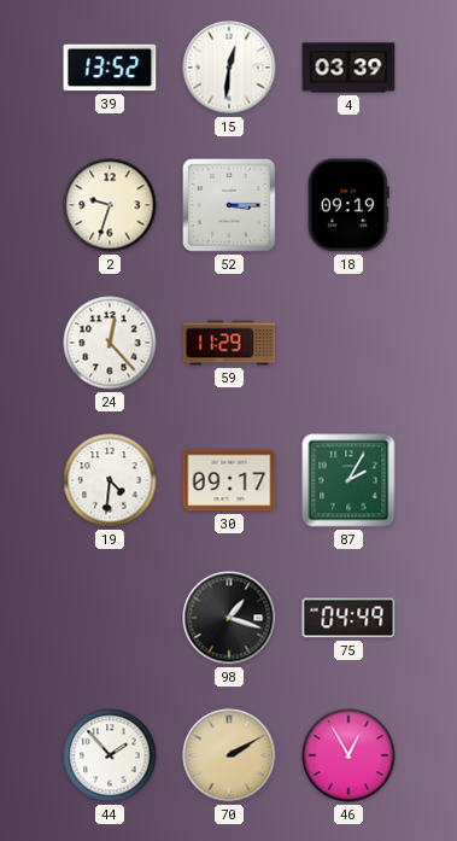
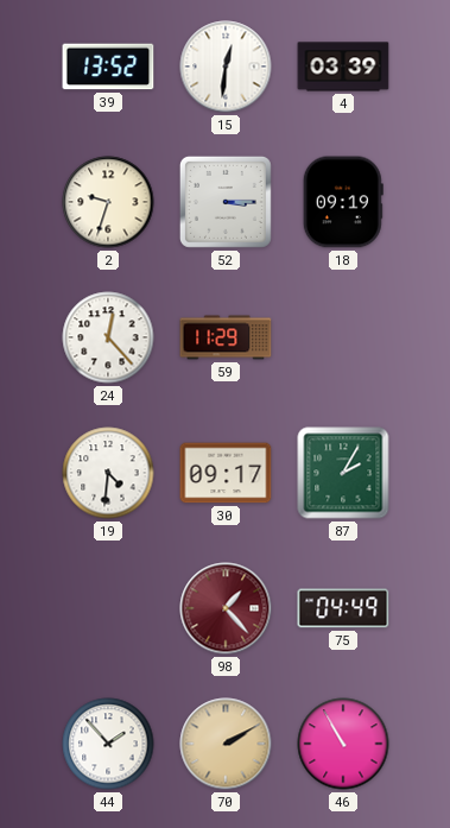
98: 1:18 -> 1:23
98 dial: black -> burgundy
46: 12:55 -> 10:55
